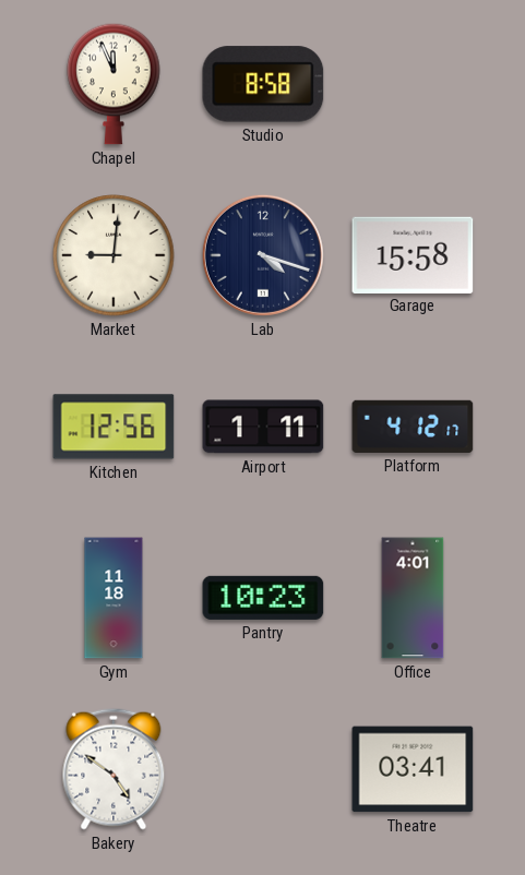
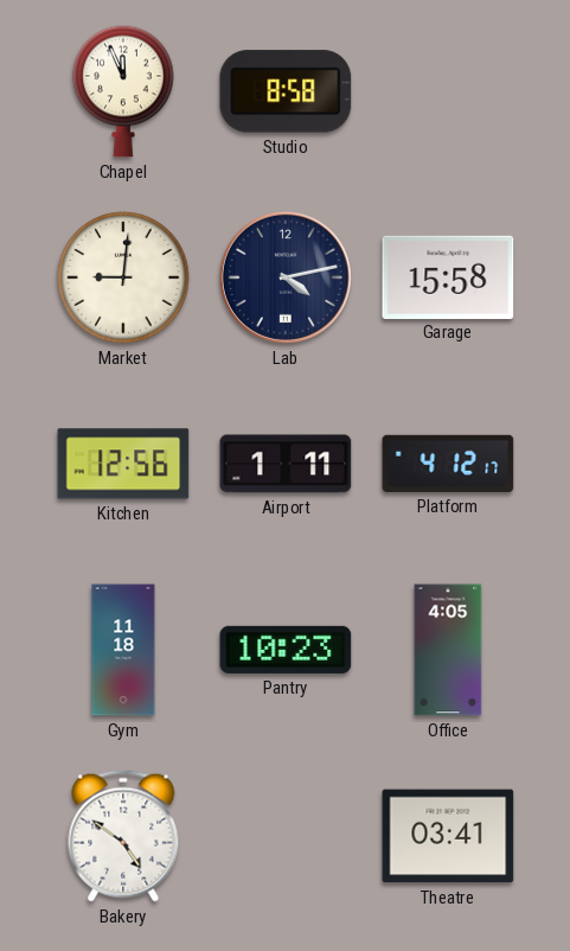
Lab: 4:18 -> 4:13
Office: 4:01 -> 4:05
